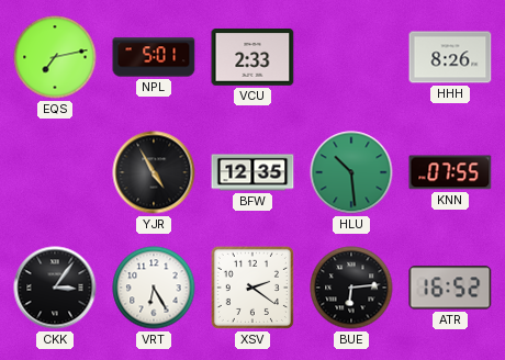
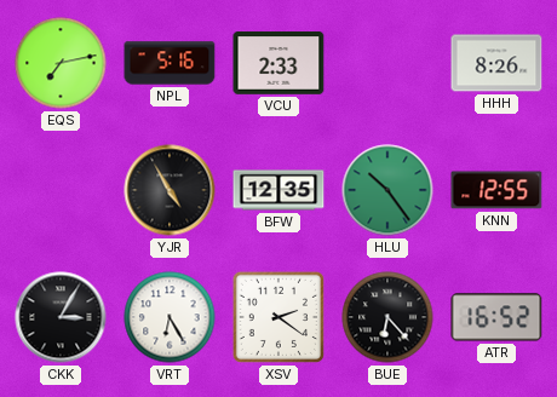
NPL: 5:01 -> 5:16
HLU: 10:29 -> 10:24
KNN: 07:55 -> 12:55
CKK: 3:06 -> 3:05
BUE: 6:14 -> 6:23
